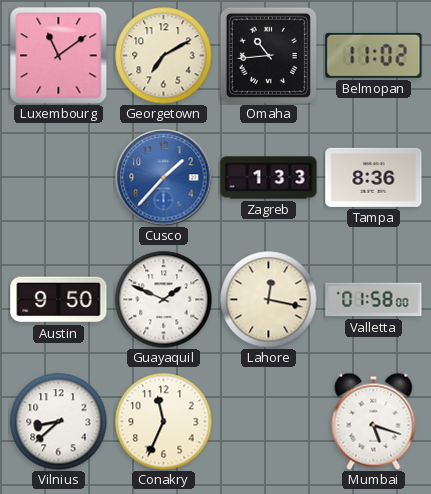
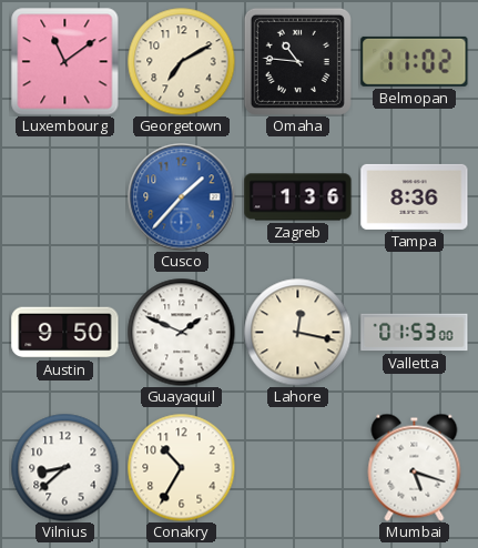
Omaha: 10:44 -> 10:46
Zagreb: 1:33 -> 1:36
Valletta: 01:58 -> 01:53
Conakry: 11:34 -> 10:35
